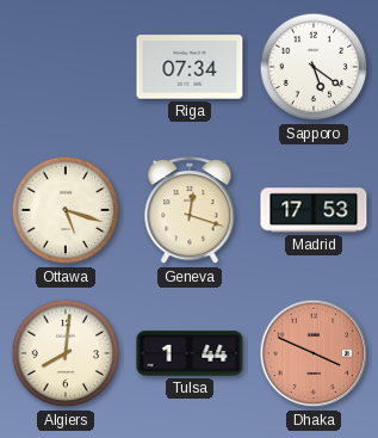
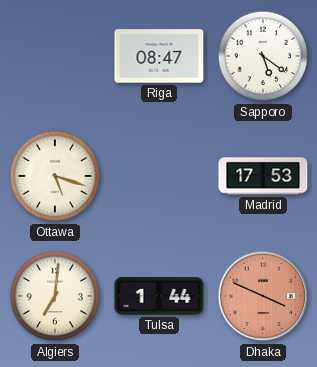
Riga: 07:34 -> 08:47
Geneva: 12:18 -> none
Algiers: 8:01 -> 7:01
